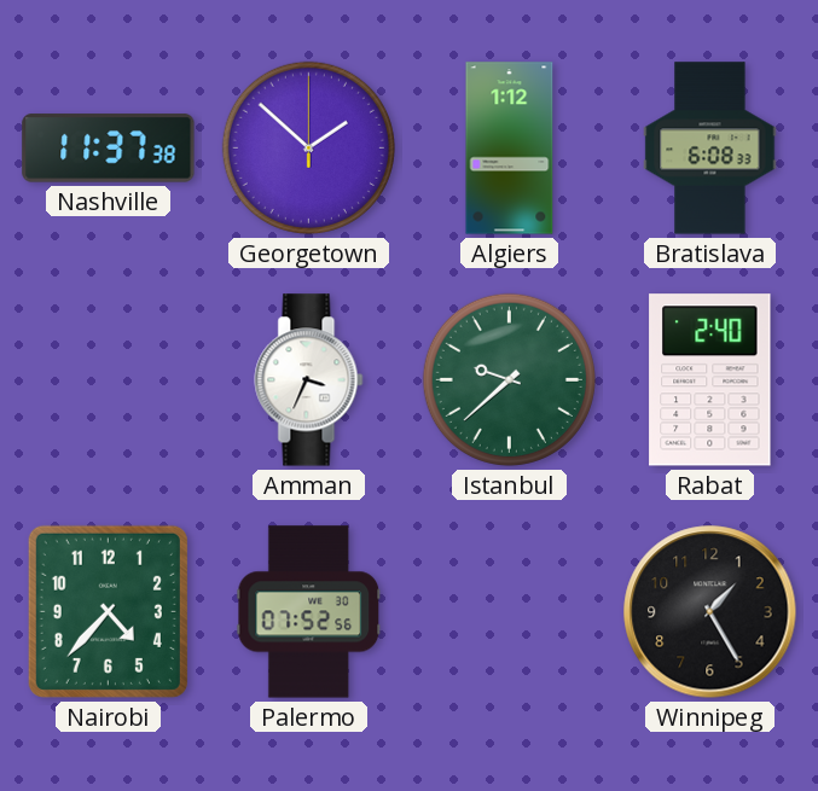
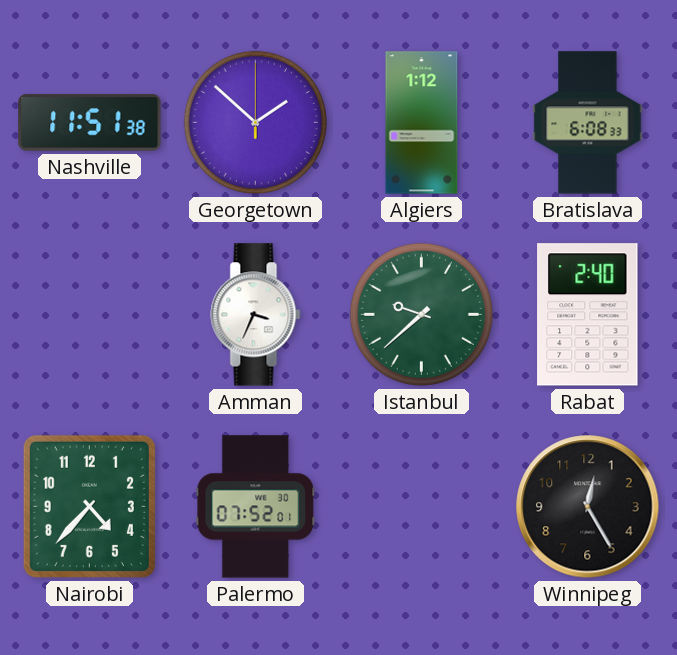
Nashville: 11:37 -> 11:51
Palermo: 07:52:56 -> 07:52:01
Winnipeg: 1:25 -> 12:25
